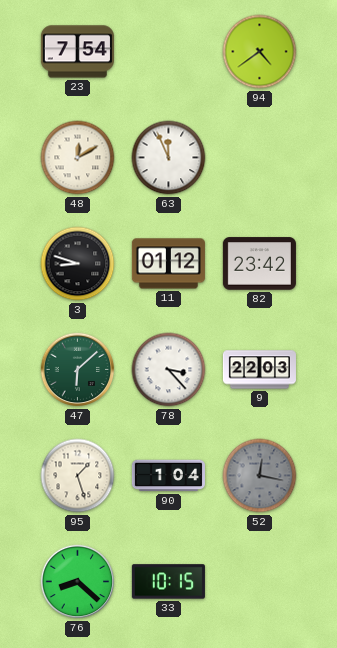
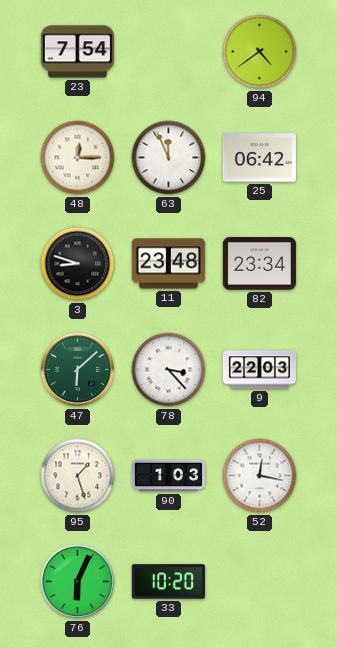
48: 12:10 -> 12:15
25: none -> 06:42
11: 01:12 -> 23:48
82: 23:42 -> 23:34
90: 1:04 -> 1:03
52 dial: grey -> white
76: 8:22 -> 6:04
33: 10:15 -> 10:20
